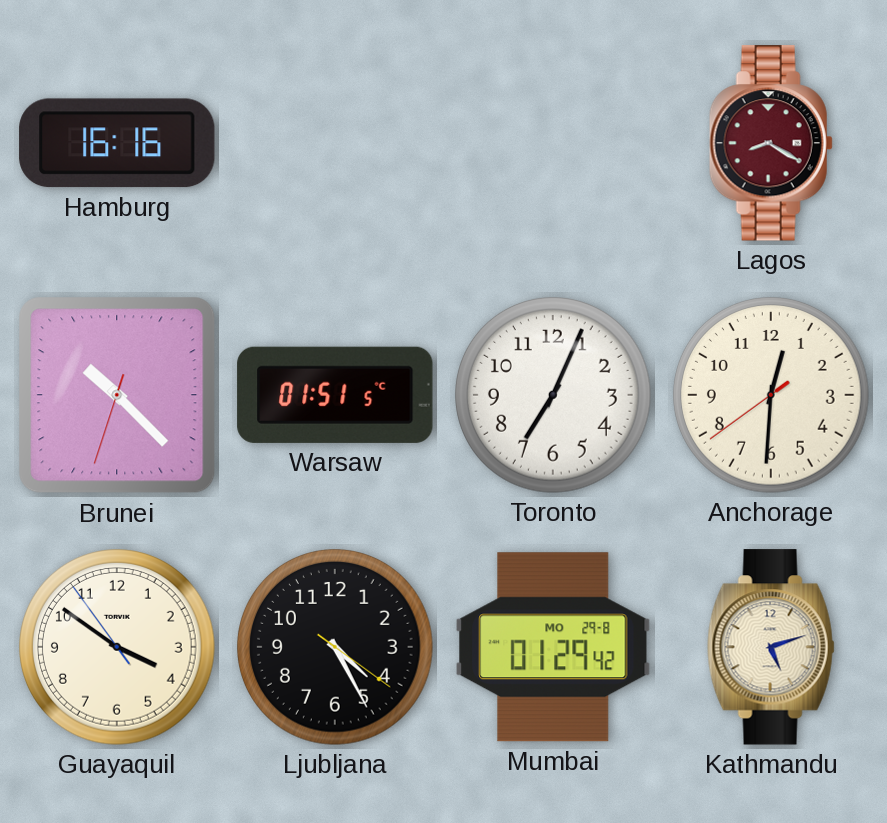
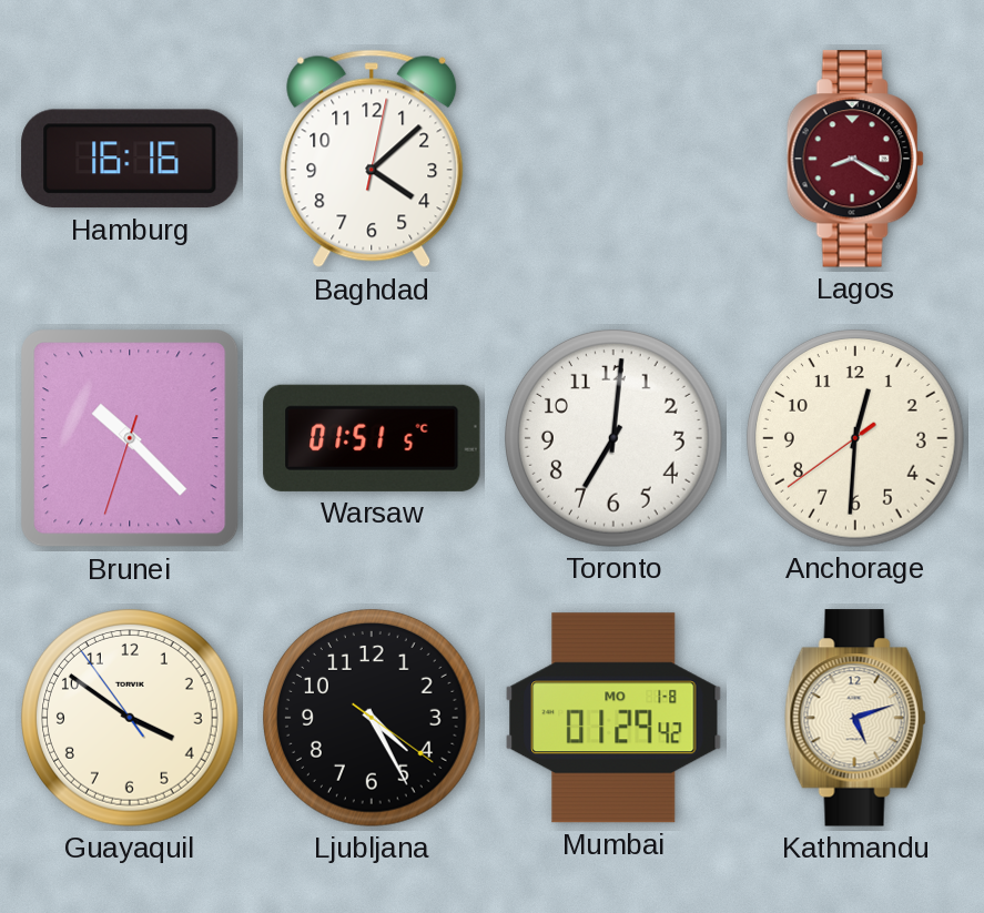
Baghdad: none -> 4:08
Toronto: 7:04 -> 7:01
Mumbai date: MO 29-8 -> MO 1-8
